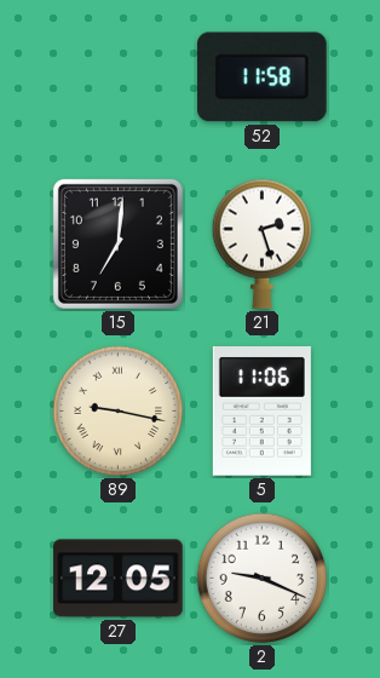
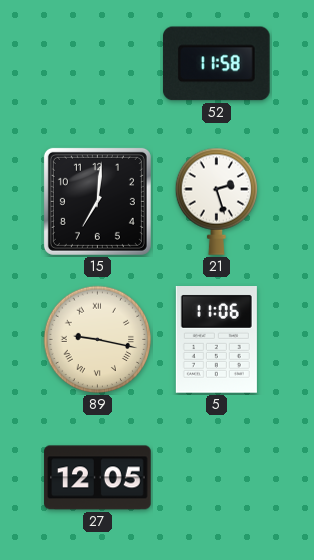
2: 9:19 -> none
